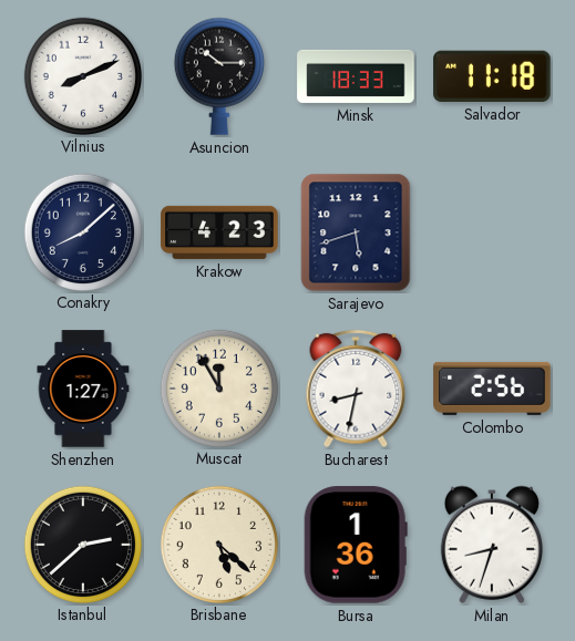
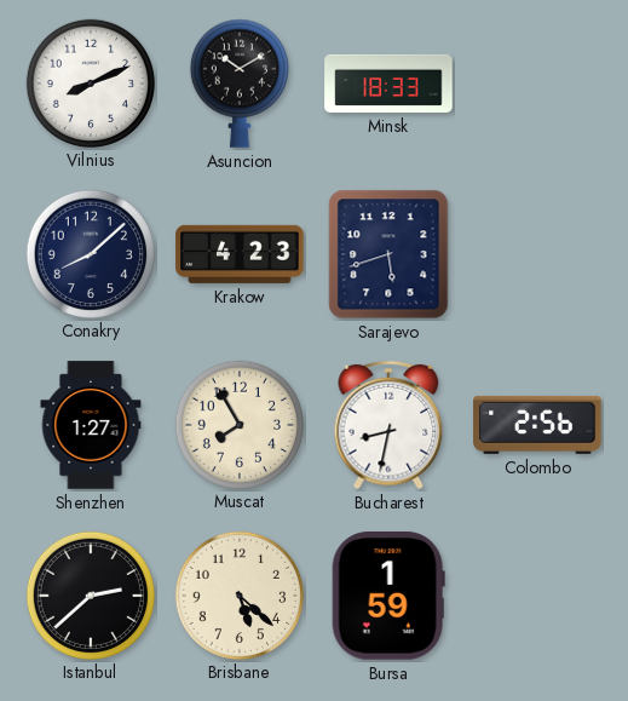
Asuncion: 10:15 -> 10:10
Salvador: 11:18 -> none
Muscat: 11:55 -> 7:55
Bursa: 1:36 -> 1:59
Milan: 8:33 -> none
